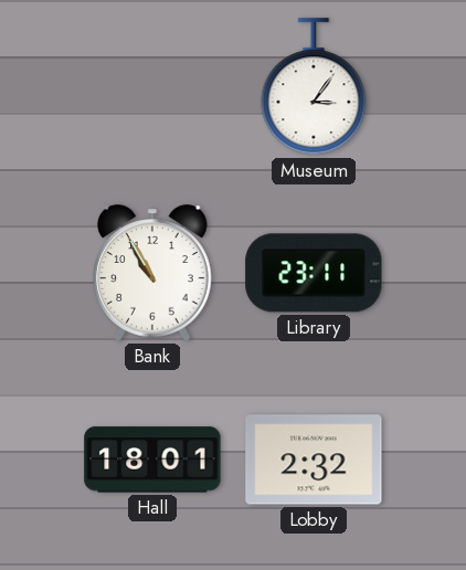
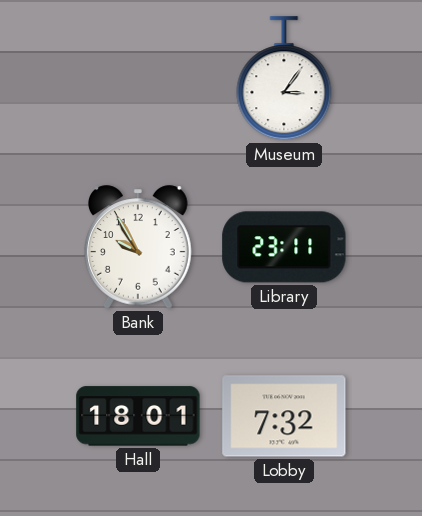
Bank: 10:55 -> 9:55
Lobby: 2:32 -> 7:32
